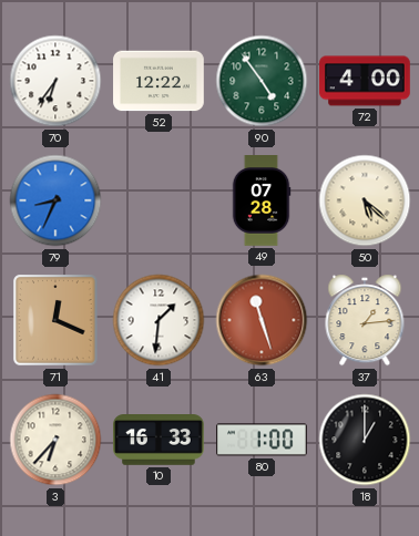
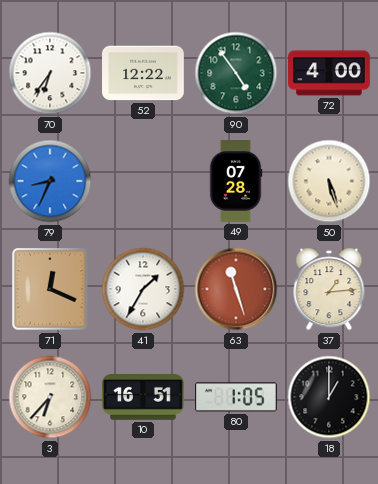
50: 5:22 -> 5:27
41: 1:31 -> 1:35
10: 16:33 -> 16:51
80: 1:00 -> 1:05
